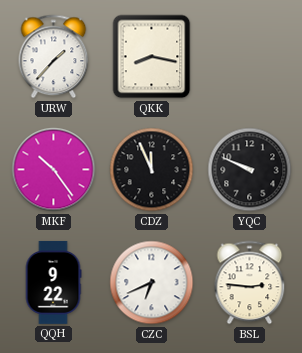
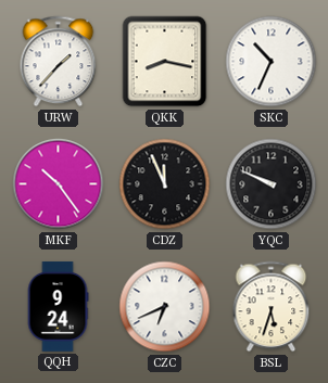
SKC: none -> 10:34
QQH: 9:22 -> 9:24
BSL: 2:46 -> 5:33
